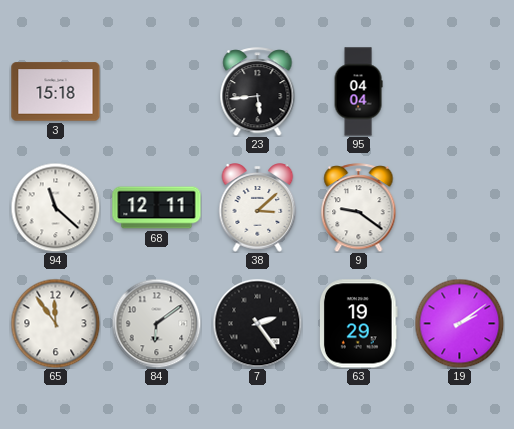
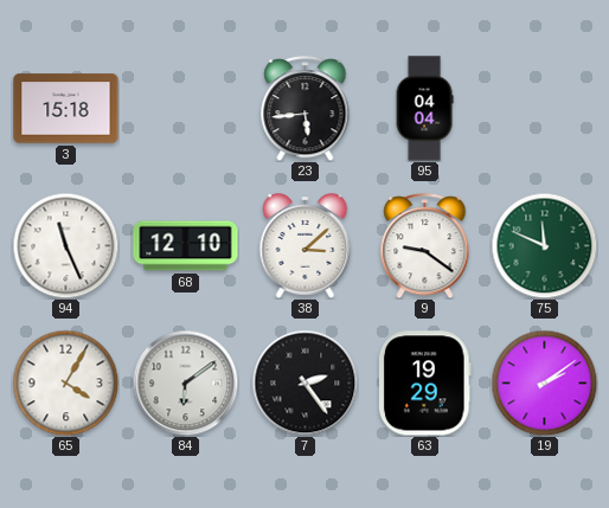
94: 11:22 -> 11:26
68: 12:11 -> 12:10
75: none -> 11:49
65: 11:54 -> 4:05
